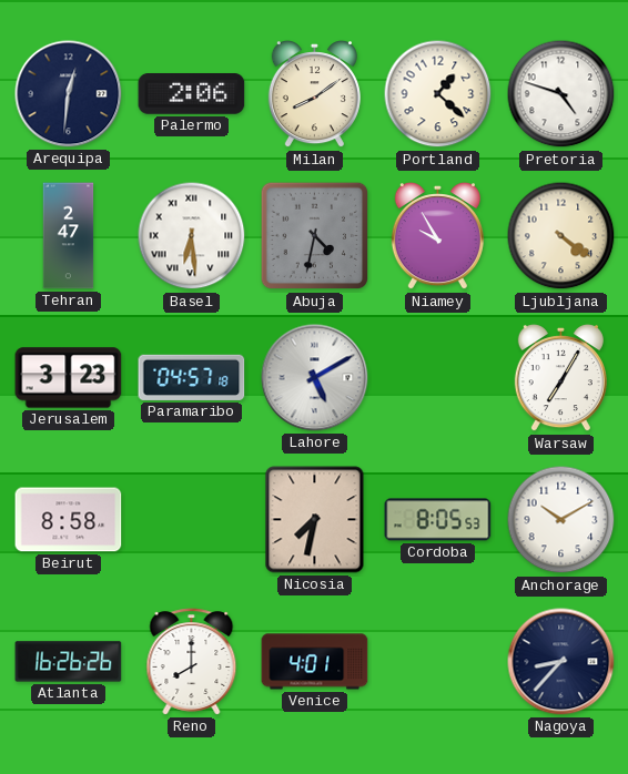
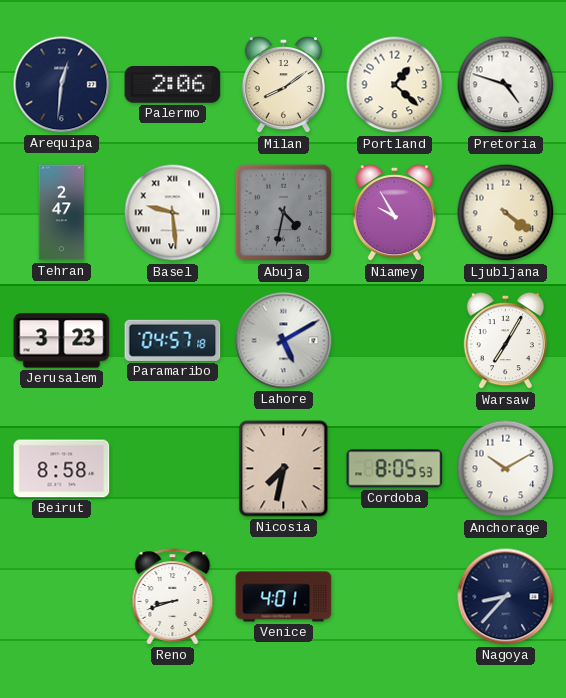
Basel: 6:29 -> 9:29
Atlanta: 16:26 -> none
Reno: 8:00 -> 8:42
